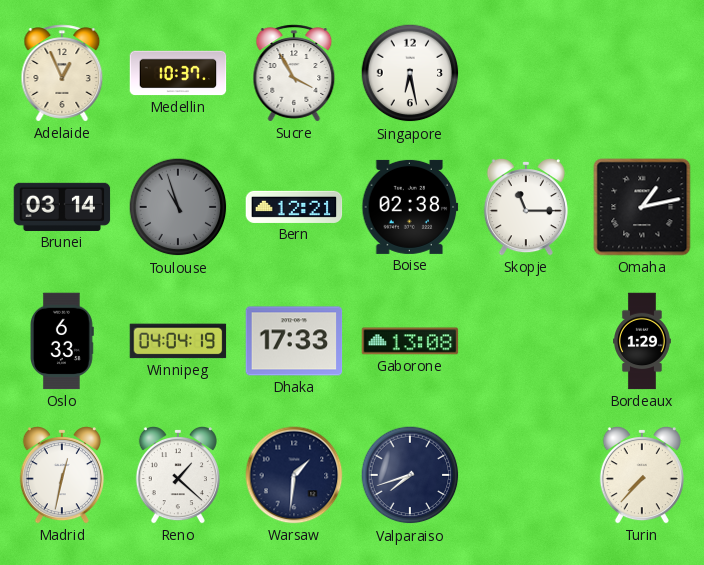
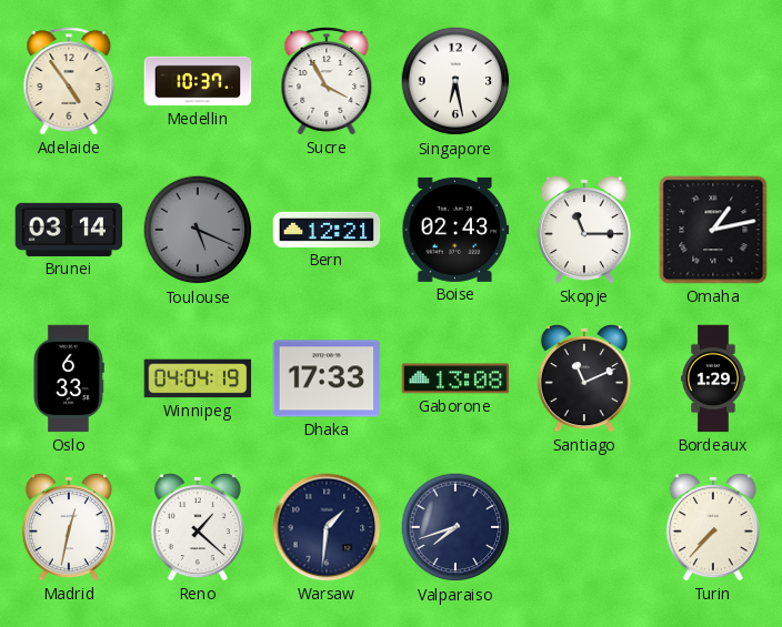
Adelaide: 12:56 -> 4:54
Toulouse: 10:57 -> 5:19
Boise: 02:38 -> 02:43
Santiago: none -> 11:11
